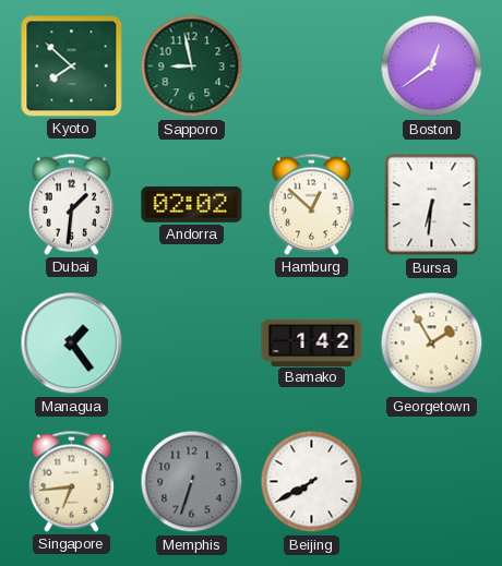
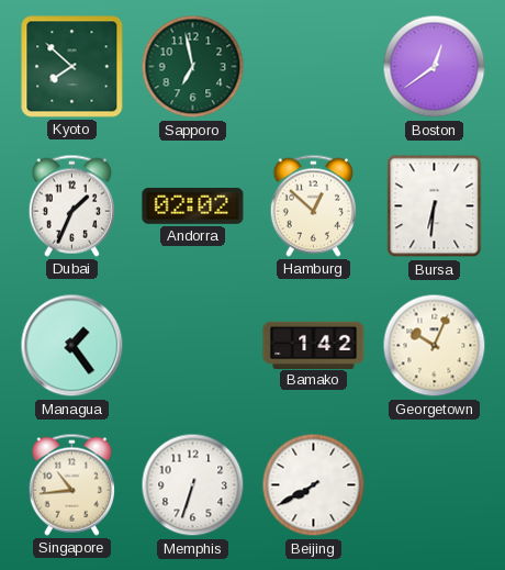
Sapporo: 8:58 -> 6:58
Dubai: 1:31 -> 1:34
Georgetown: 1:55 -> 10:04
Singapore: 6:44 -> 10:44
Memphis dial: grey -> white
